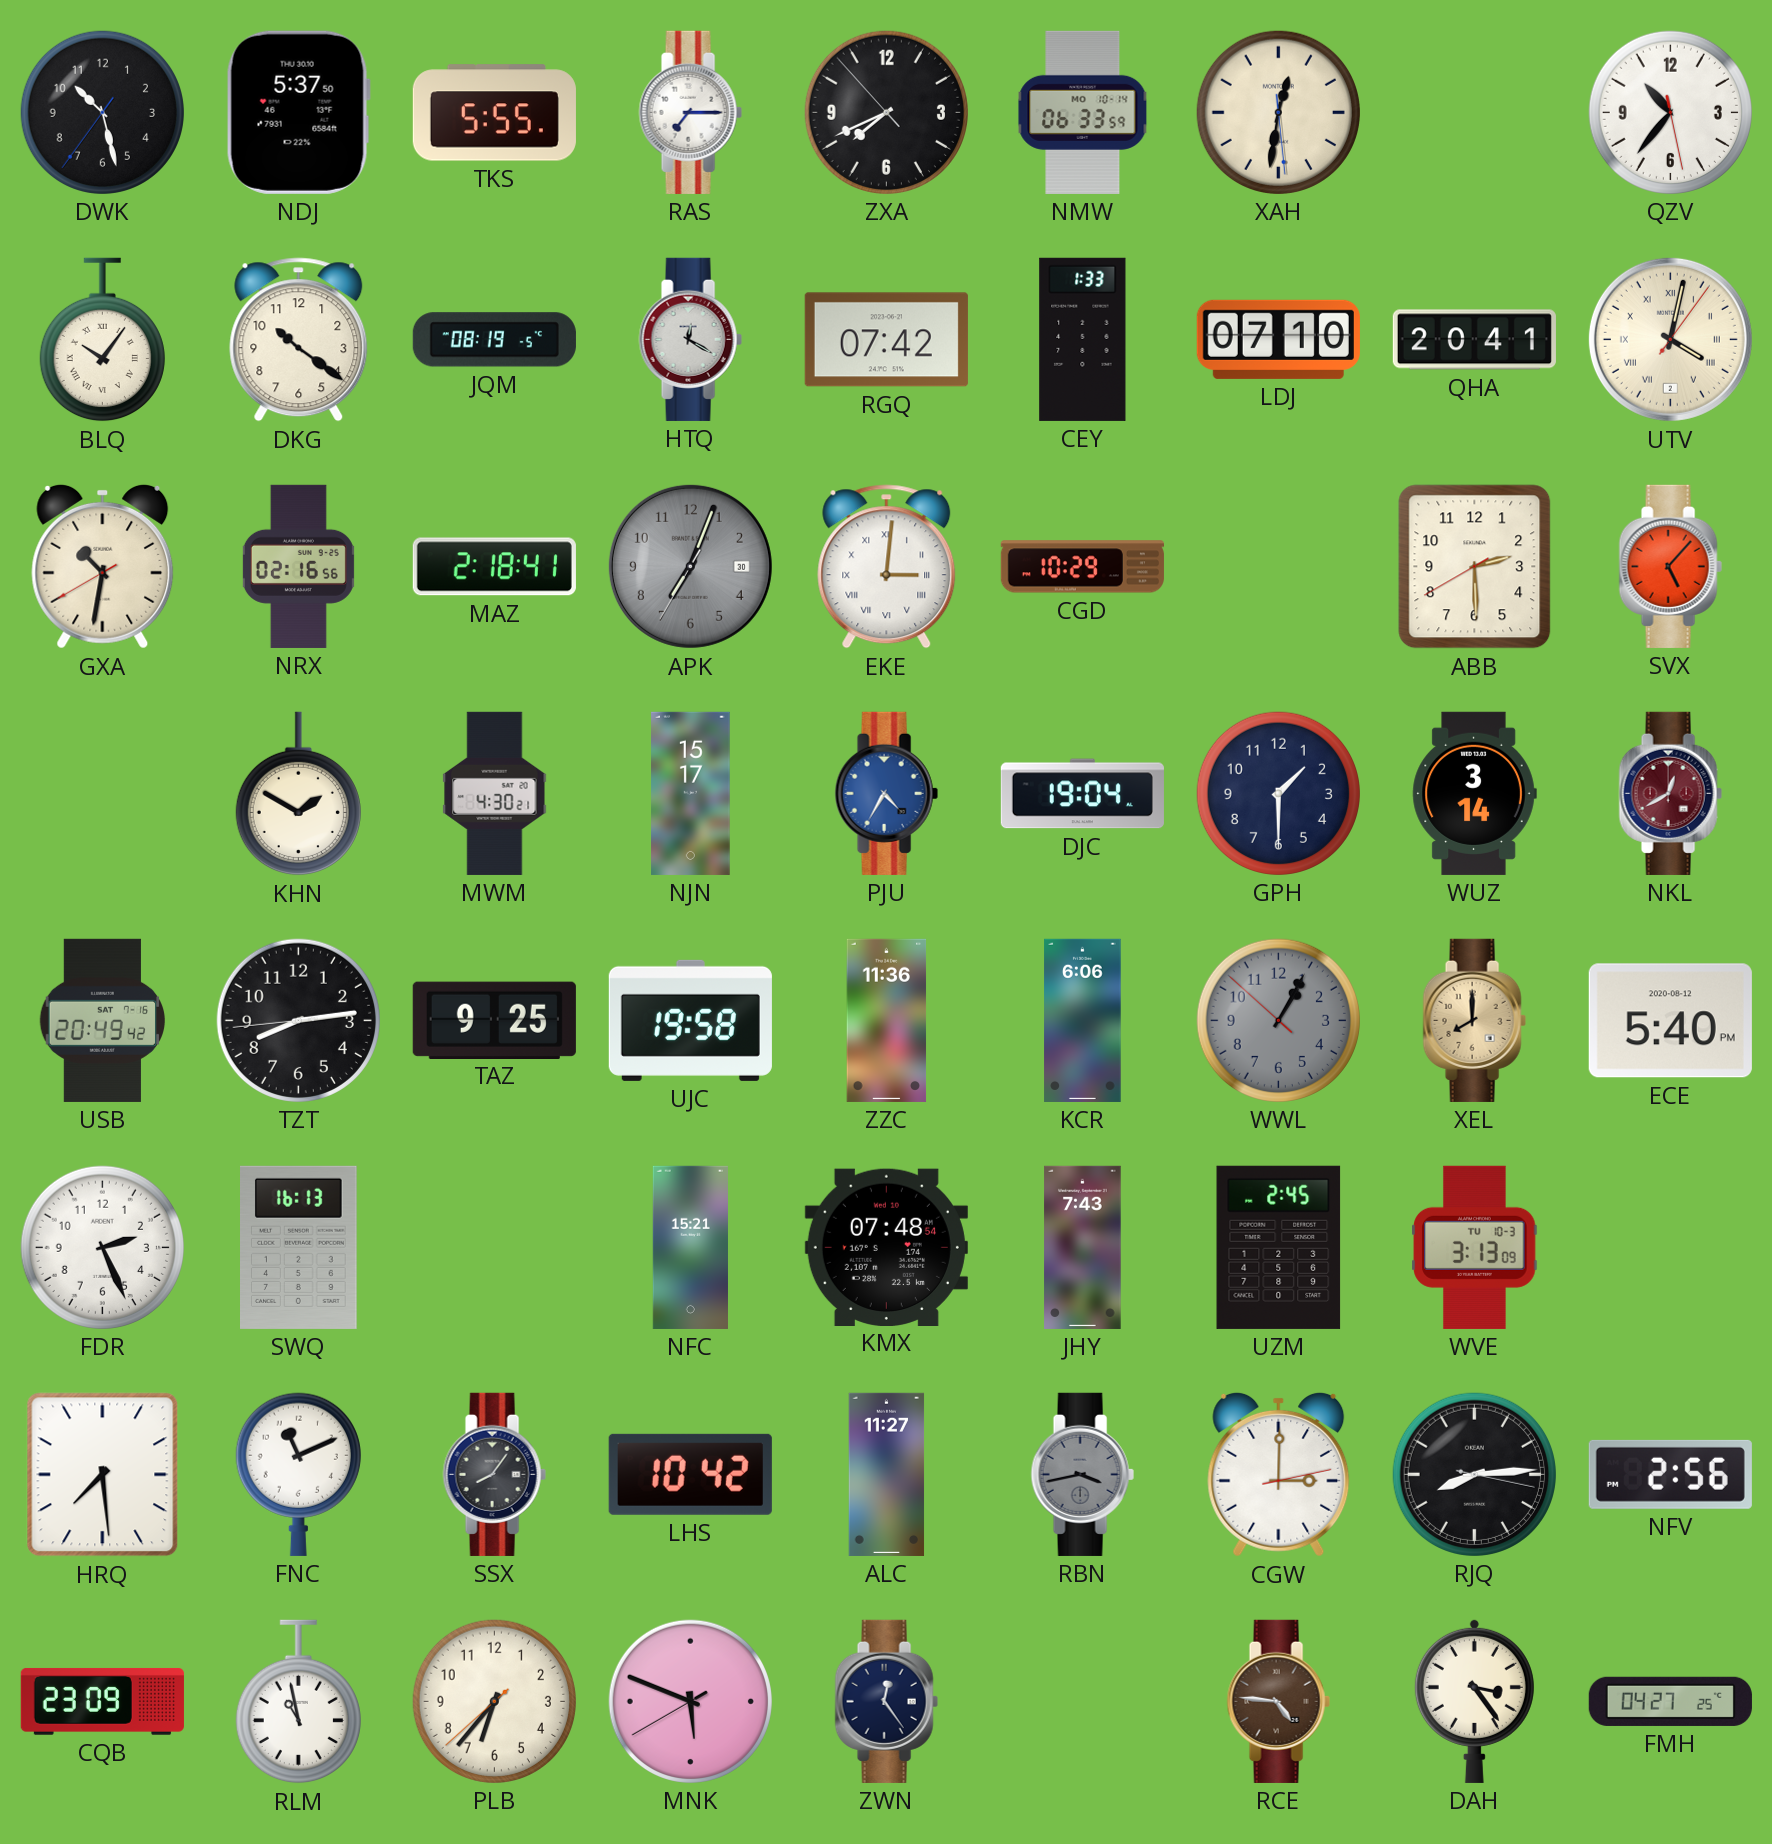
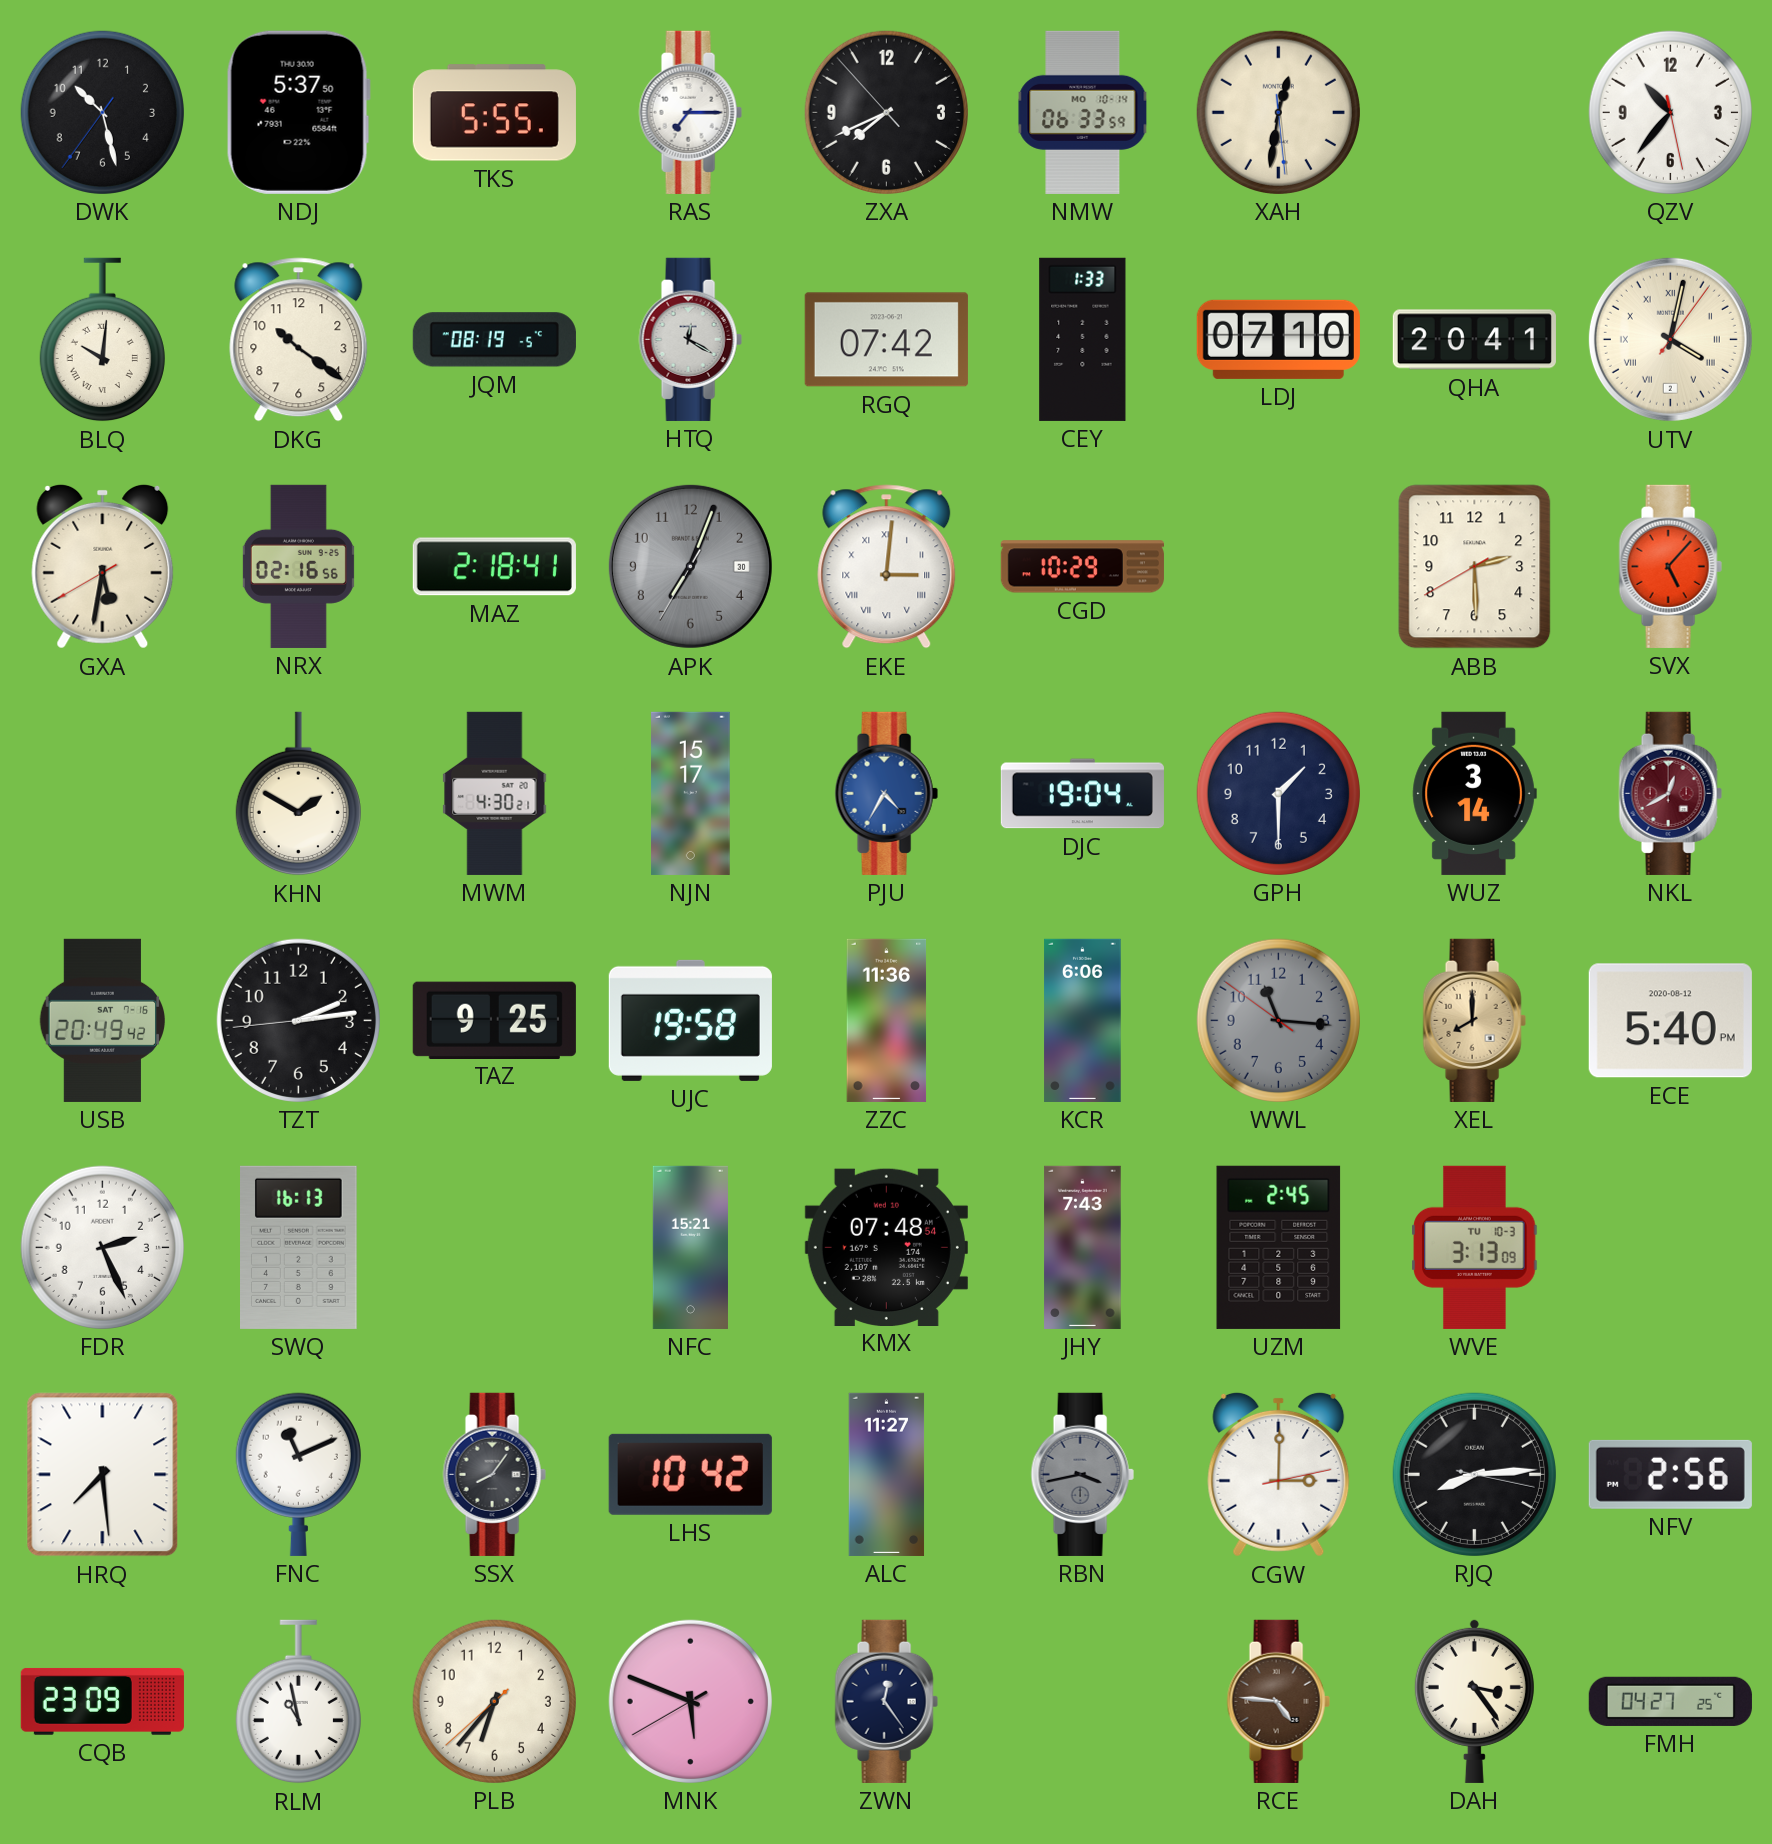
BLQ: 10:06 -> 10:01
GXA: 10:31 -> 5:31
TZT: 8:13 -> 2:13
WWL: 1:04 -> 11:15
